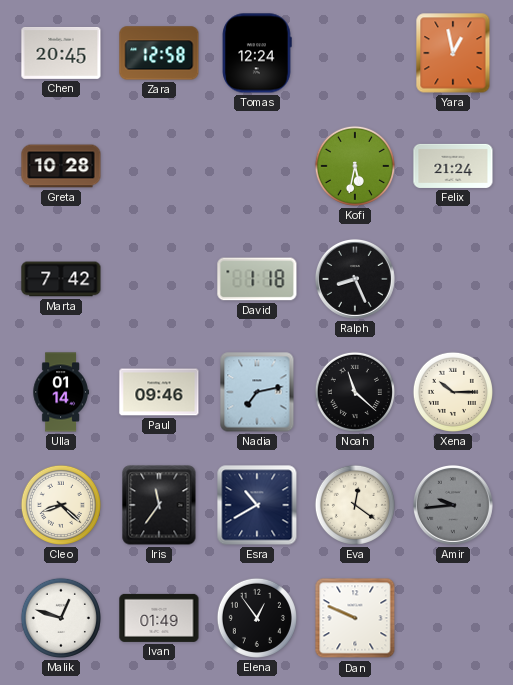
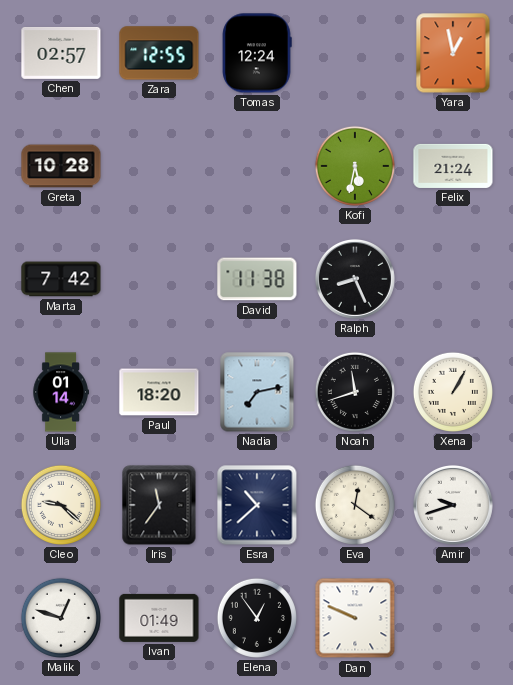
Chen: 20:45 -> 02:57
Zara: 12:58 -> 12:55
David: 1:18 -> 11:38
Paul: 09:46 -> 18:20
Noah: 11:22 -> 11:42
Xena: 10:15 -> 1:05
Cleo: 8:22 -> 9:22
Esra: 10:40 -> 10:38
Amir: 9:44 -> 9:42
Amir dial: grey -> white
